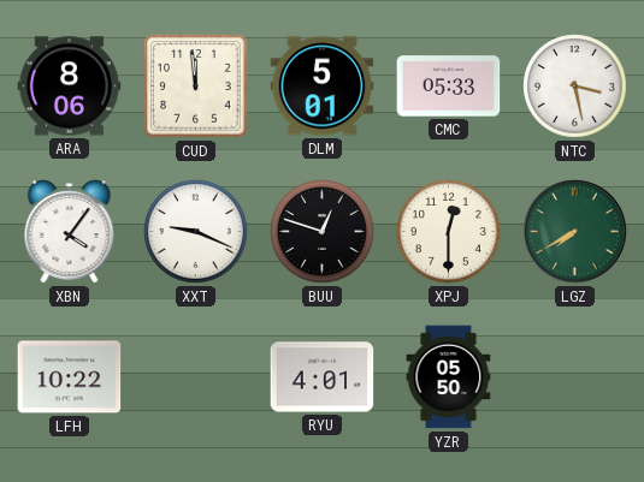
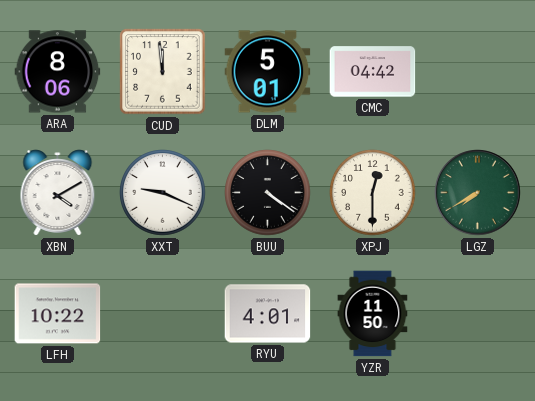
CMC: 05:33 -> 04:42
NTC: 3:28 -> none
XBN: 4:06 -> 4:10
BUU: 12:48 -> 4:21
YZR: 05:50 -> 11:50
